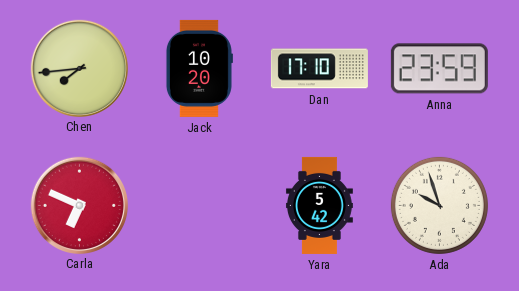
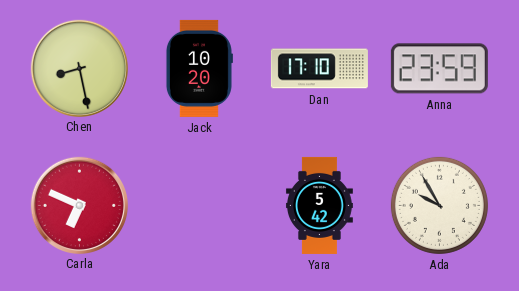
Chen: 7:44 -> 8:28
Ada: 9:57 -> 9:55
